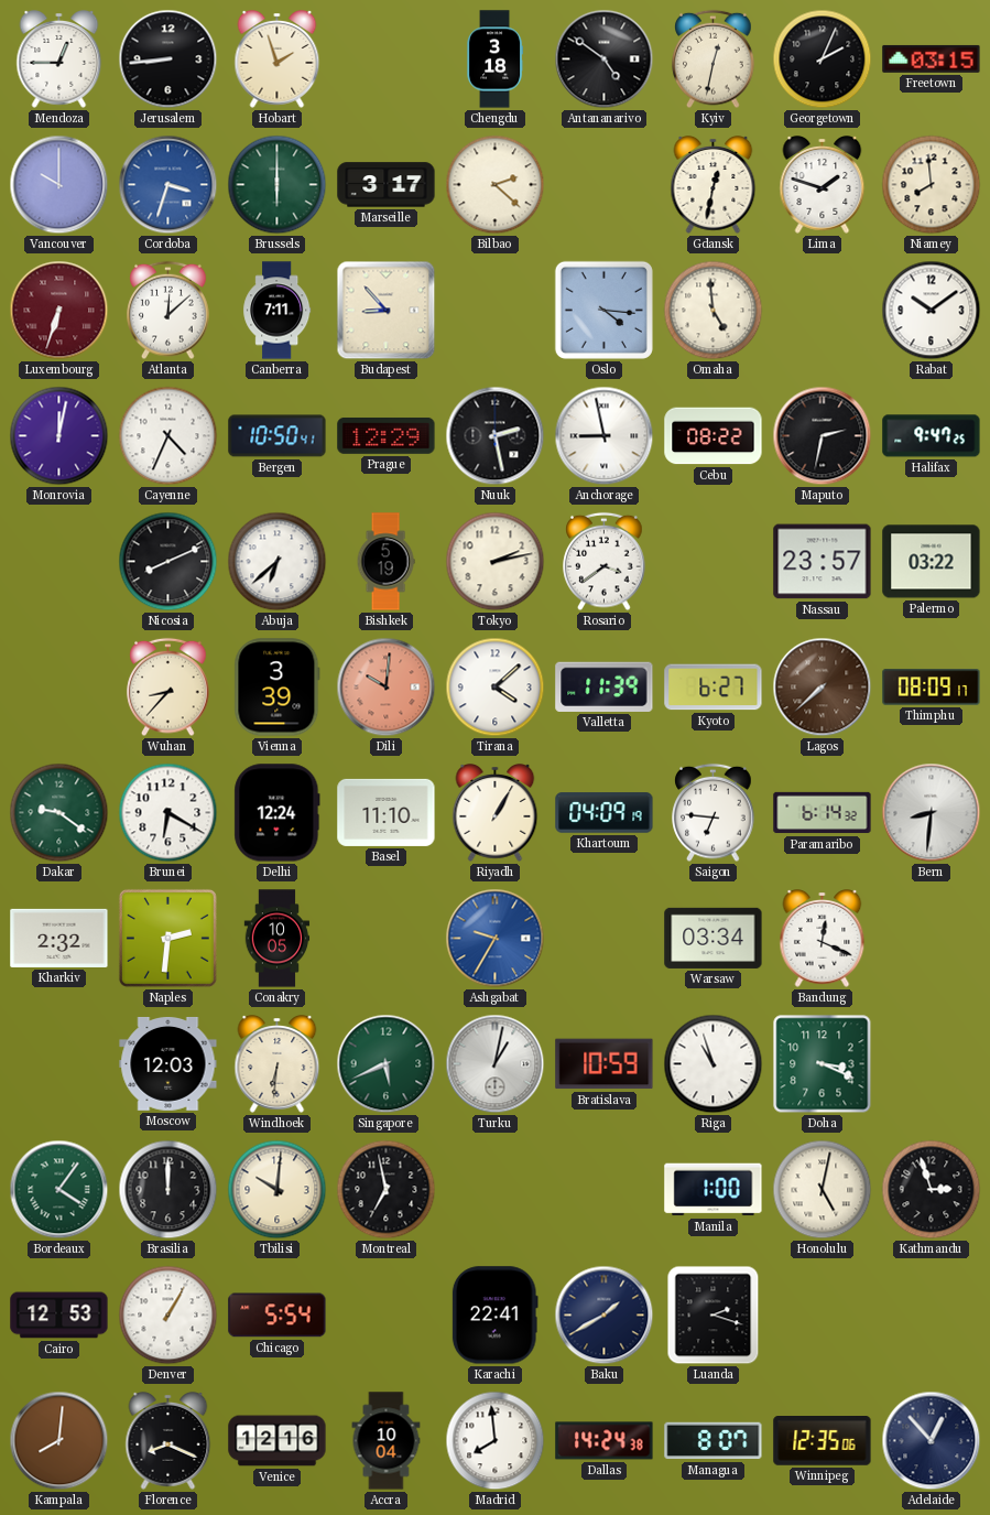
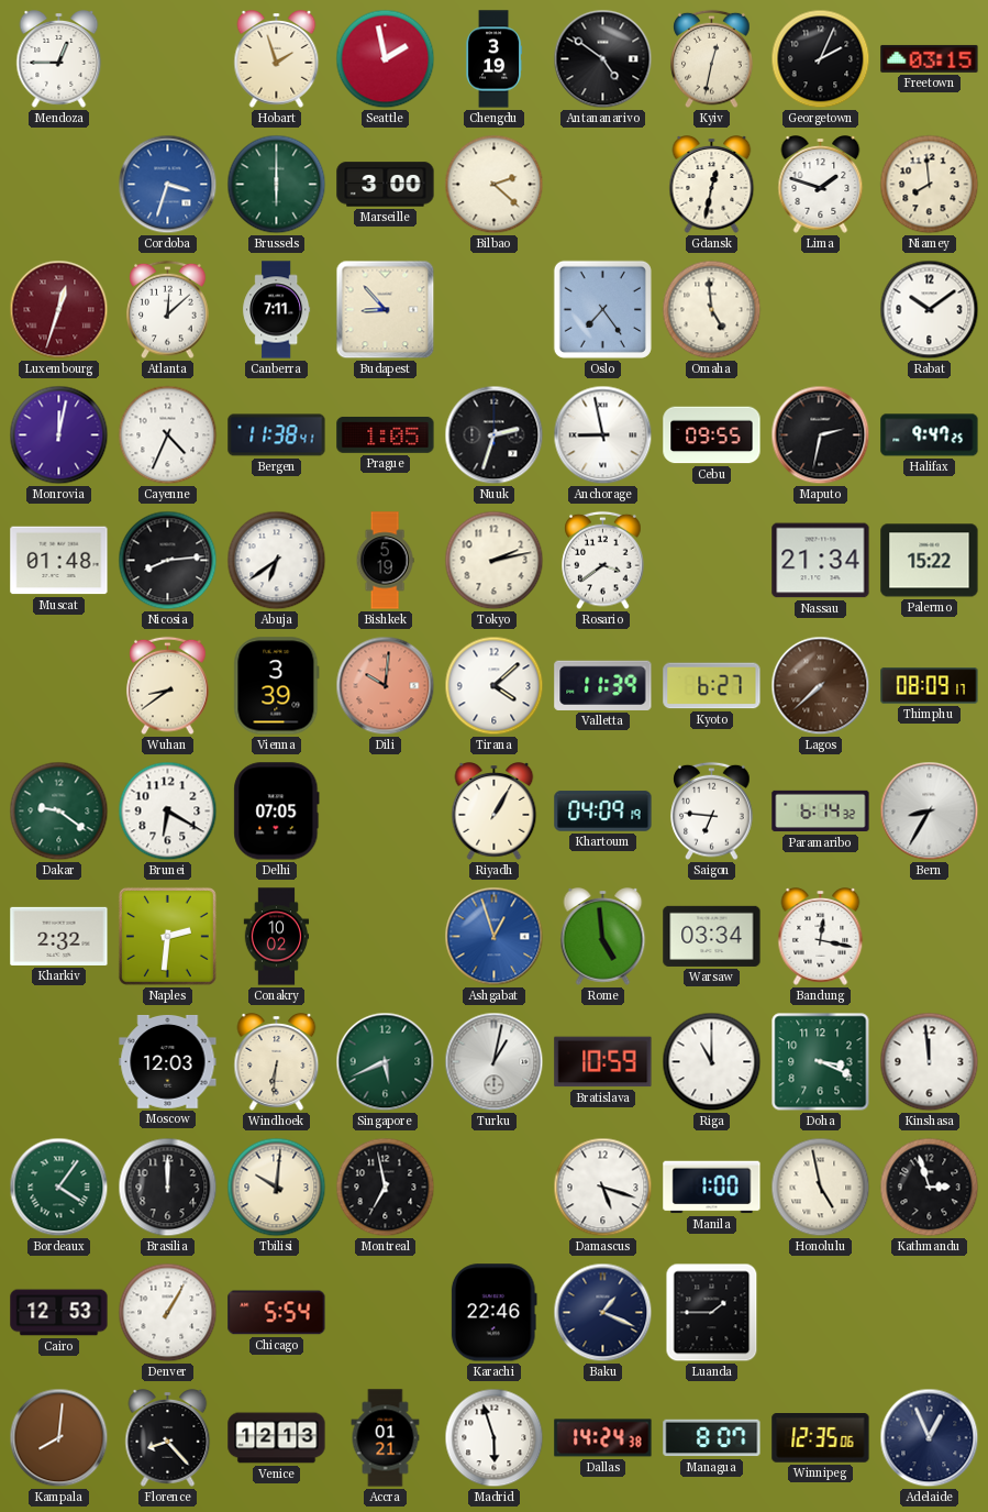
Jerusalem: 8:44 -> none
Seattle: none -> 1:58
Chengdu: 3:18 -> 3:19
Vancouver: 10:00 -> none
Marseille: 3:17 -> 3:00
Luxembourg: 6:33 -> 12:33
Oslo: 4:16 -> 7:24
Bergen: 10:50 -> 11:38
Prague: 12:29 -> 1:05
Nuuk: 2:28 -> 2:33
Cebu: 08:22 -> 09:55
Muscat: none -> 01:48
Nicosia: 8:11 -> 8:14
Abuja: 6:38 -> 6:39
Nassau: 23:57 -> 21:34
Palermo: 03:22 -> 15:22
Wuhan: 8:37 -> 8:39
Delhi: 12:24 -> 07:05
Basel: 11:10 -> none
Bern: 8:31 -> 8:35
Conakry: 10:05 -> 10:02
Ashgabat: 9:35 -> 12:57
Rome: none -> 4:59
Bandung: 12:19 -> 12:17
Riga: 10:57 -> 11:00
Kinshasa: none -> 11:59
Damascus: none -> 5:18
Honolulu: 5:02 -> 4:58
Karachi: 22:41 -> 22:46
Baku: 1:40 -> 1:19
Luanda: 2:18 -> 1:45
Florence: 8:19 -> 8:23
Venice: 12:16 -> 12:13
Accra: 10:04 -> 01:21
Madrid: 7:59 -> 5:57
Adelaide: 12:53 -> 12:56
